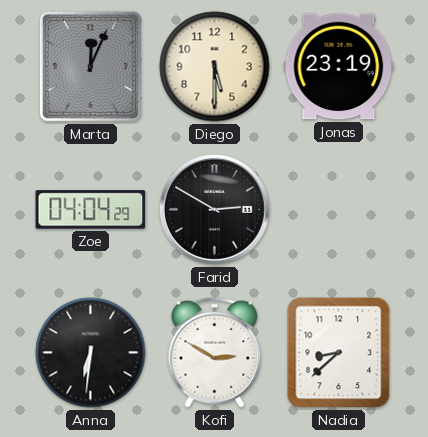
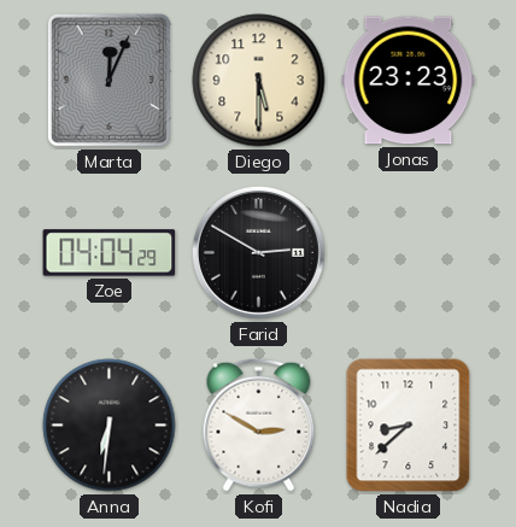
Jonas: 23:19 -> 23:23
